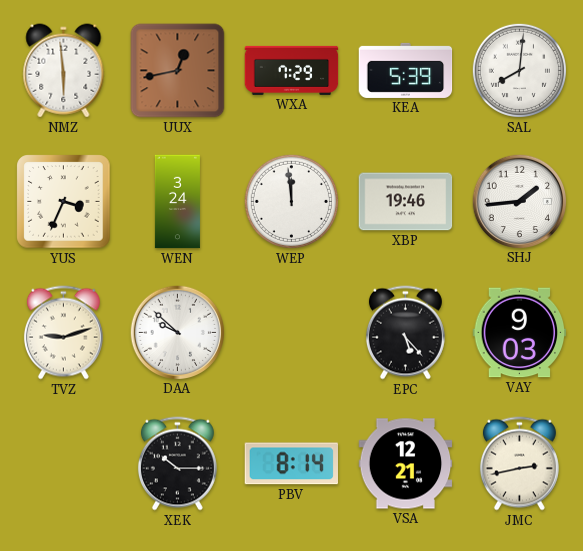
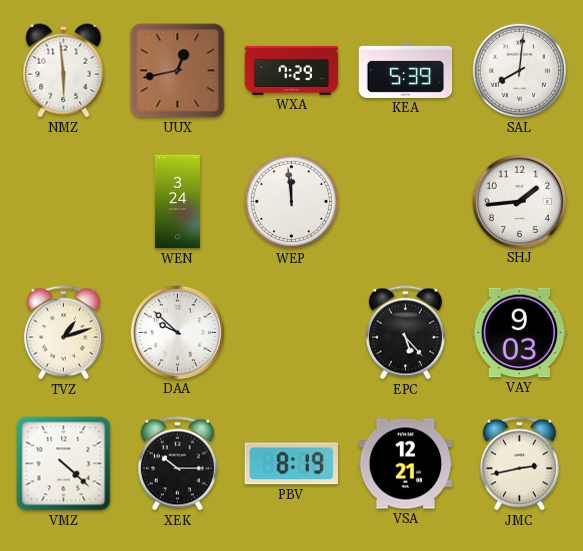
YUS: 3:34 -> none
XBP: 19:46 -> none
TVZ: 9:12 -> 1:12
VMZ: none -> 4:22
PBV: 8:14 -> 8:19
